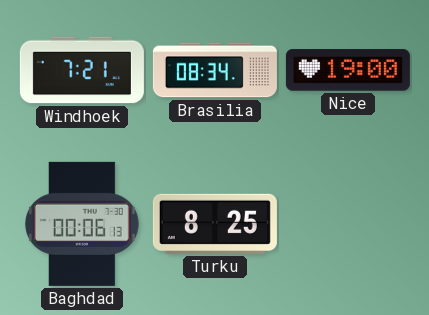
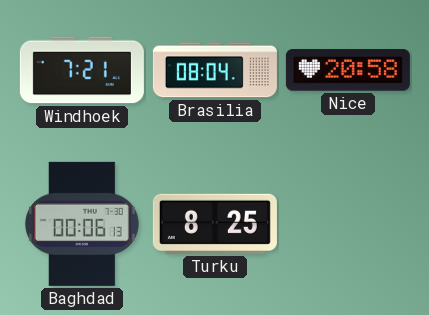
Brasilia: 08:34 -> 08:04
Nice: 19:00 -> 20:58
